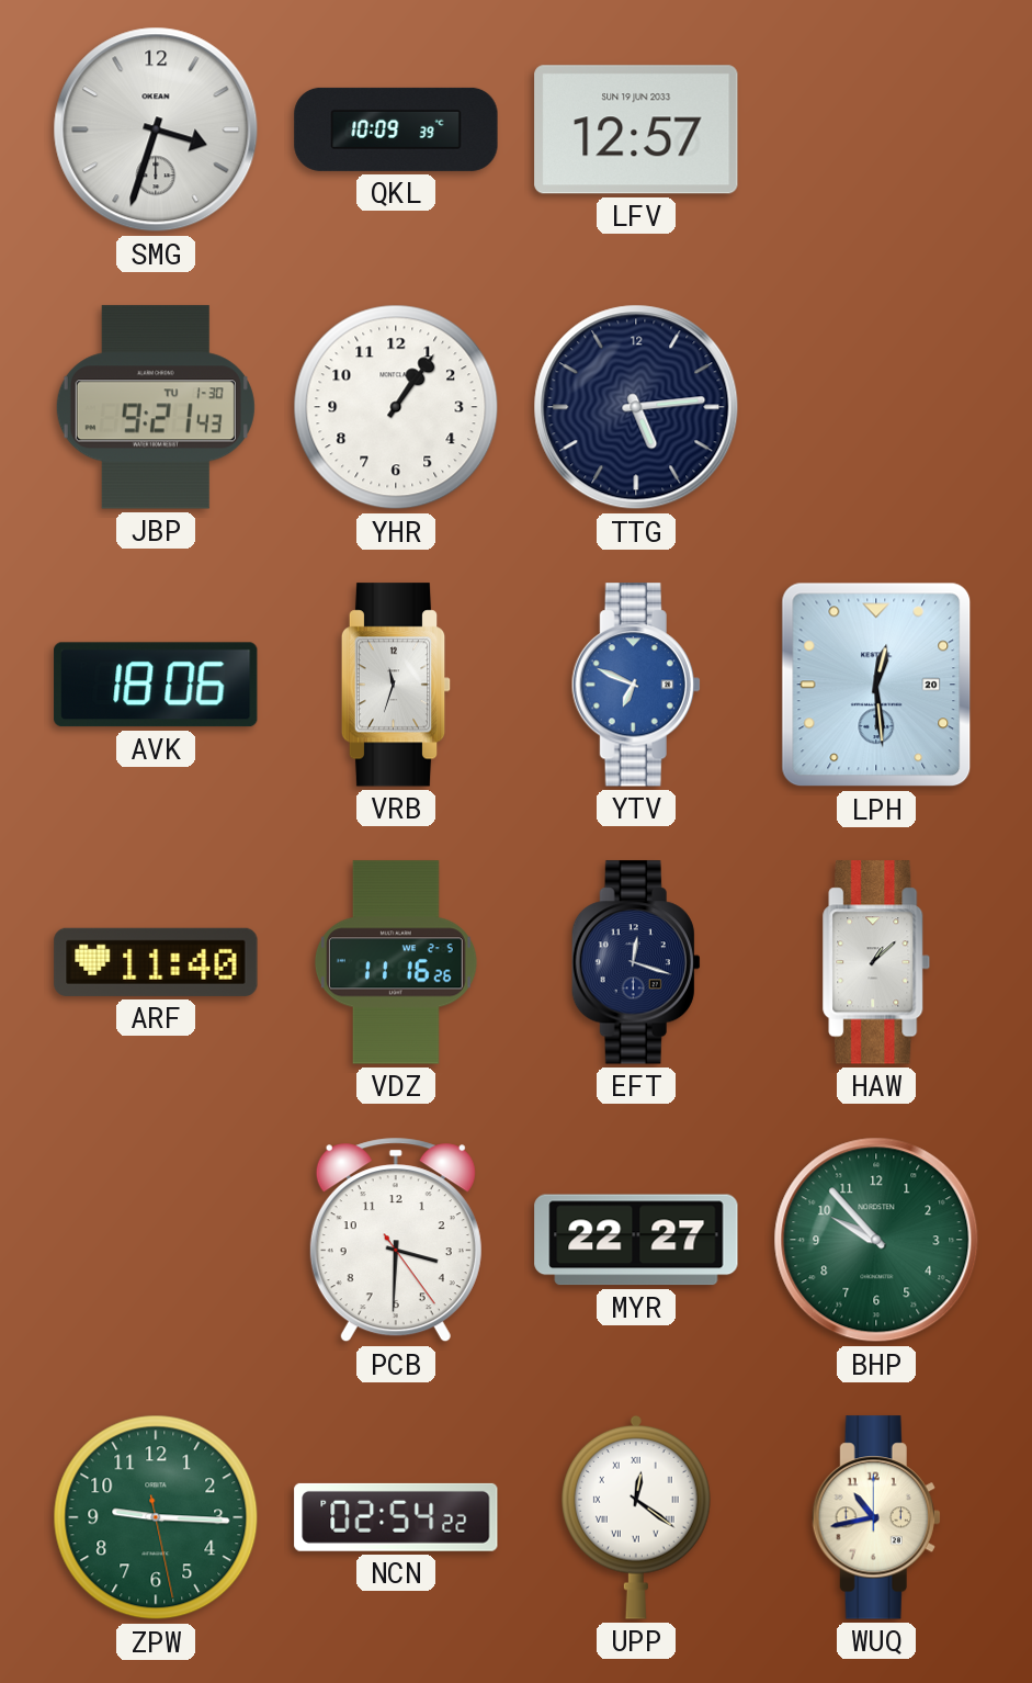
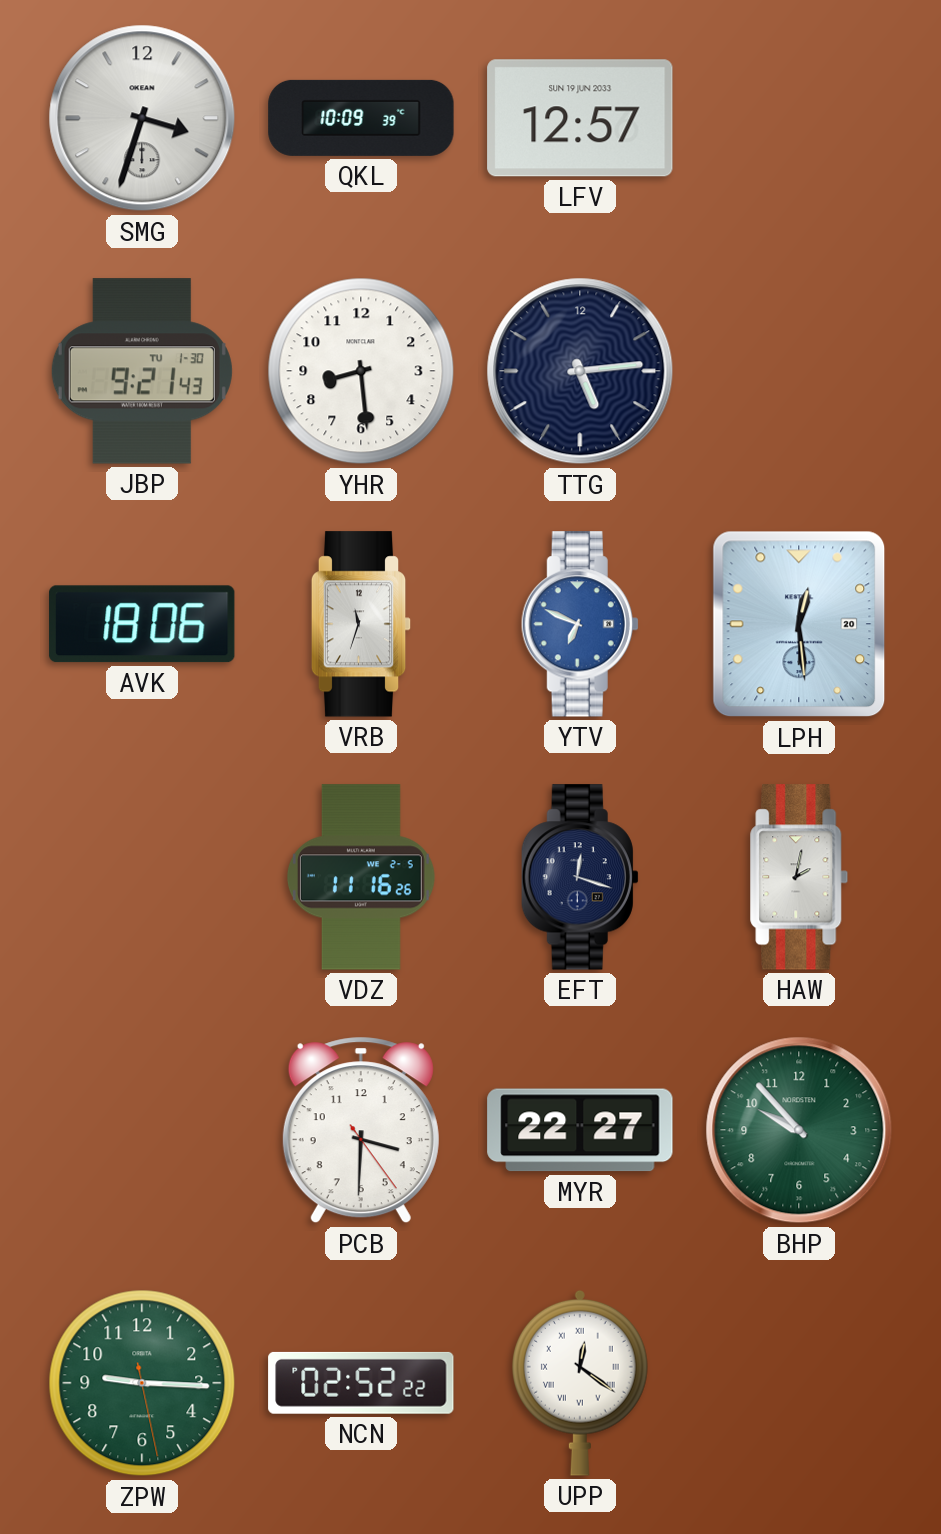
YHR: 1:06 -> 8:29
ARF: 11:40 -> none
HAW: 1:08 -> 2:02
NCN: 02:54 -> 02:52
WUQ: 10:43 -> none
